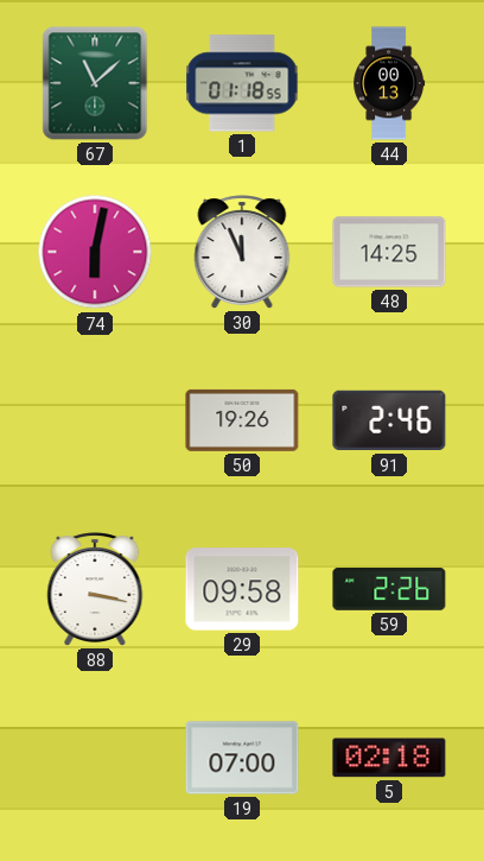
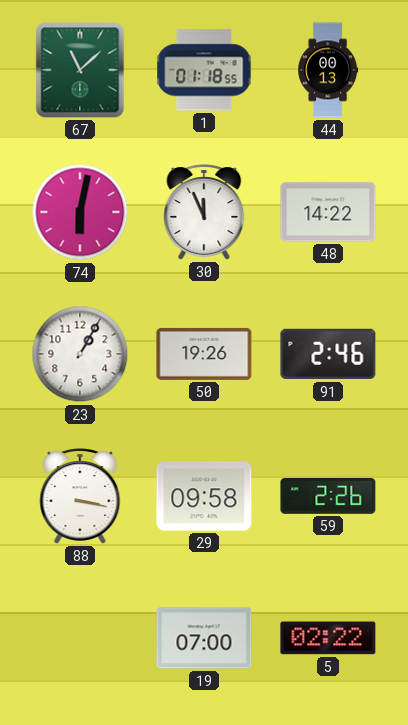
48: 14:25 -> 14:22
23: none -> 1:05
5: 02:18 -> 02:22
